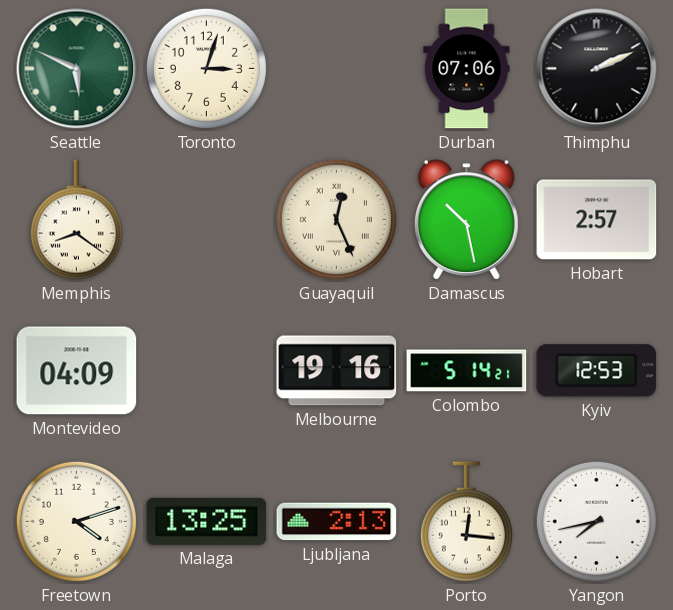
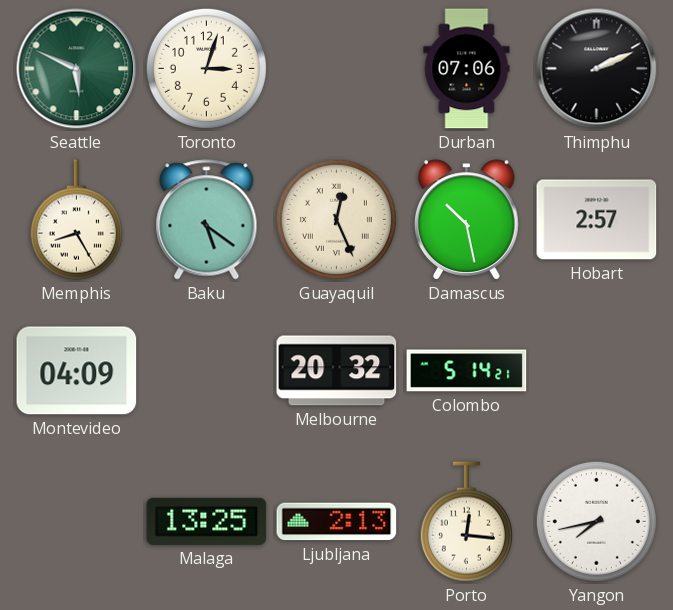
Memphis: 8:21 -> 8:25
Baku: none -> 5:21
Melbourne: 19:16 -> 20:32
Kyiv: 12:53 -> none
Freetown: 4:12 -> none
